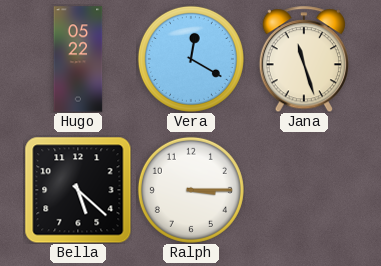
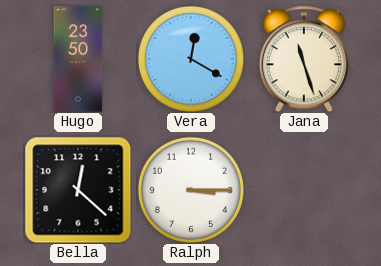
Hugo: 05:22 -> 23:50
Bella: 5:22 -> 12:22
